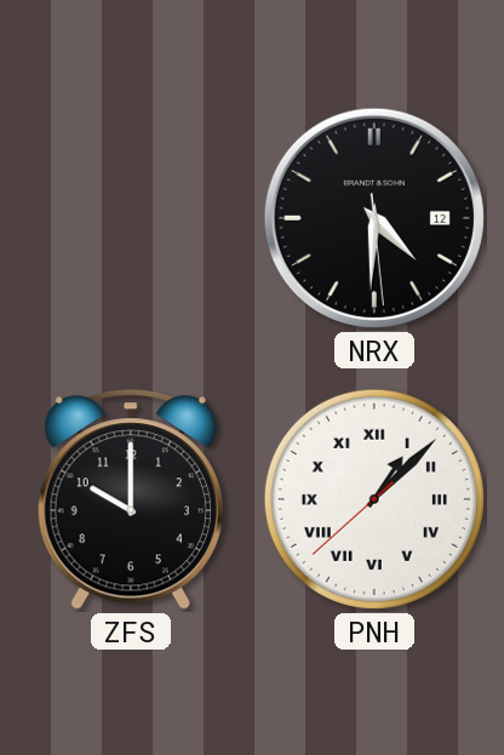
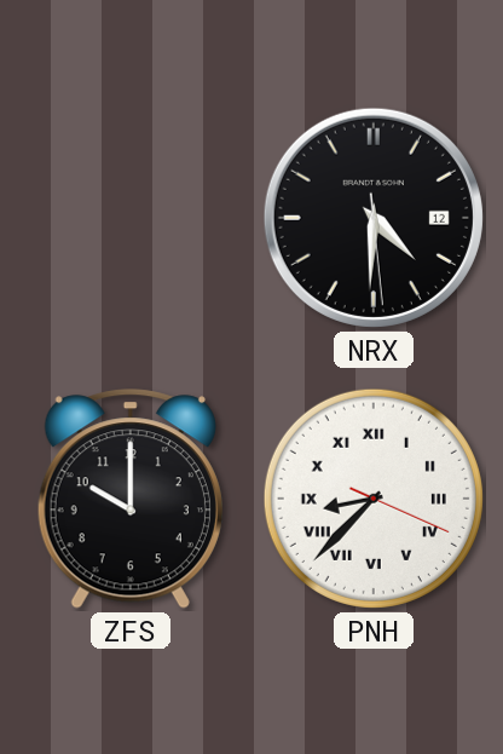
PNH: 1:07 -> 8:37
